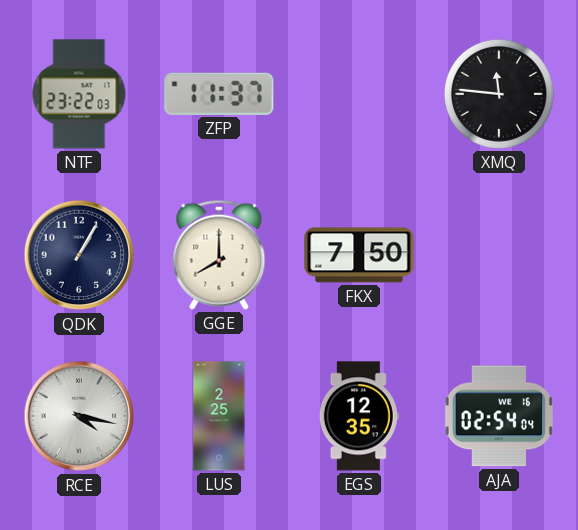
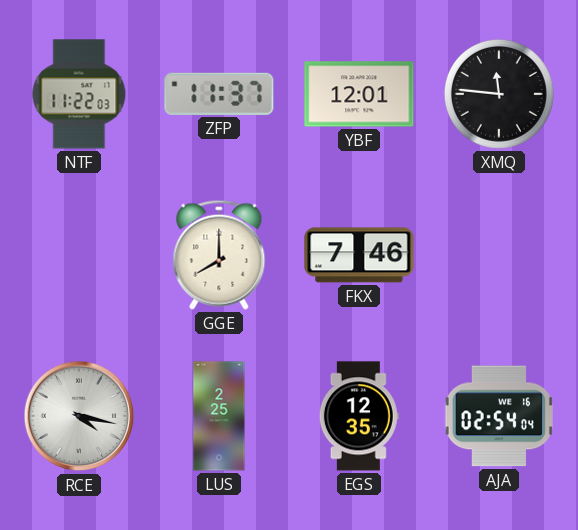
NTF: 23:22 -> 11:22
YBF: none -> 12:01
QDK: 1:05 -> none
FKX: 7:50 -> 7:46
